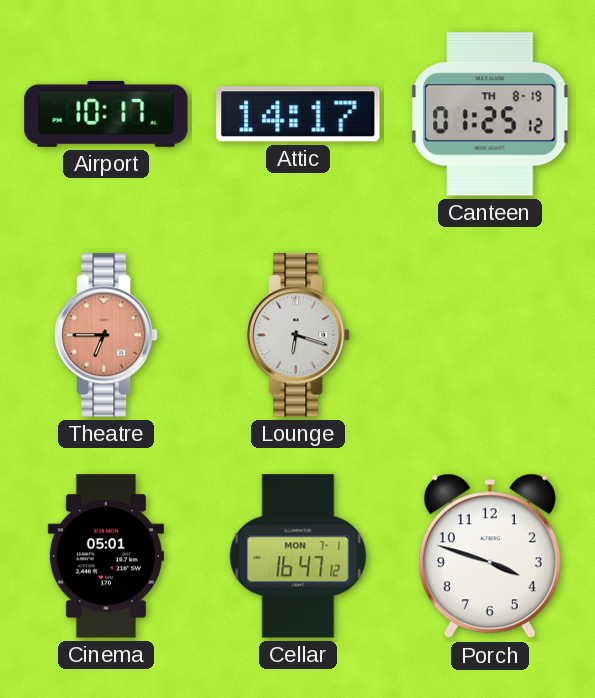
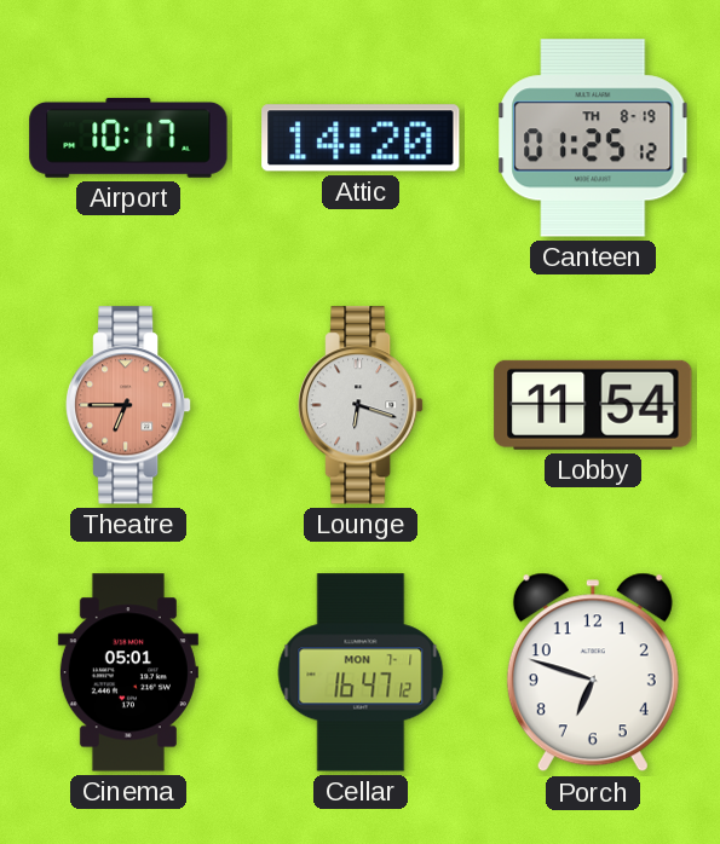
Attic: 14:17 -> 14:20
Lobby: none -> 11:54
Porch: 3:48 -> 6:48
